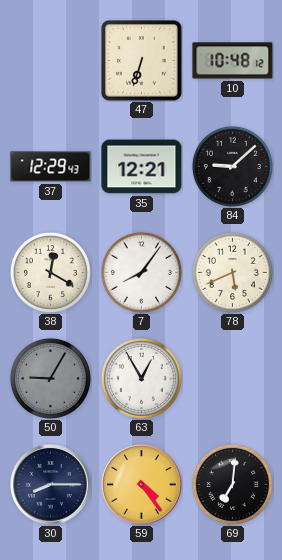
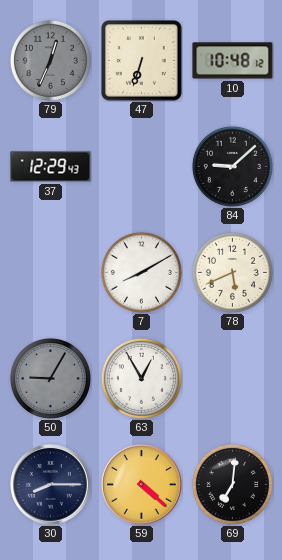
79: none -> 12:34
35: 12:21 -> none
38: 12:20 -> none
7: 8:06 -> 8:10
59: 4:24 -> 4:22
